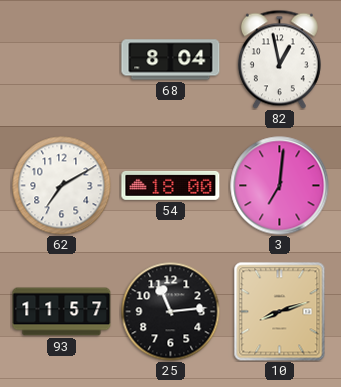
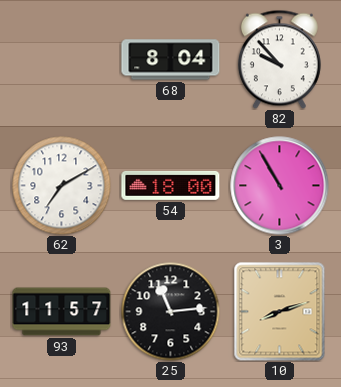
82: 12:58 -> 9:53
3: 7:01 -> 10:55
